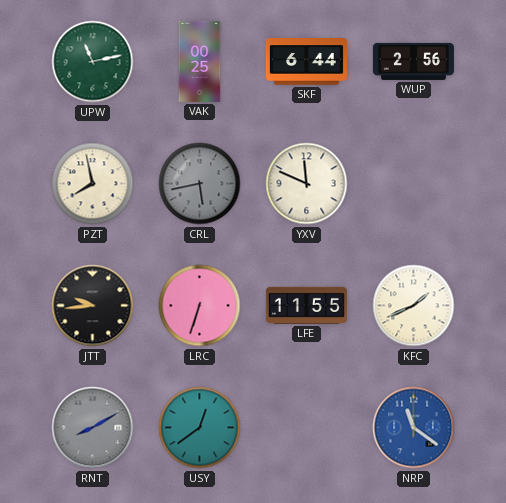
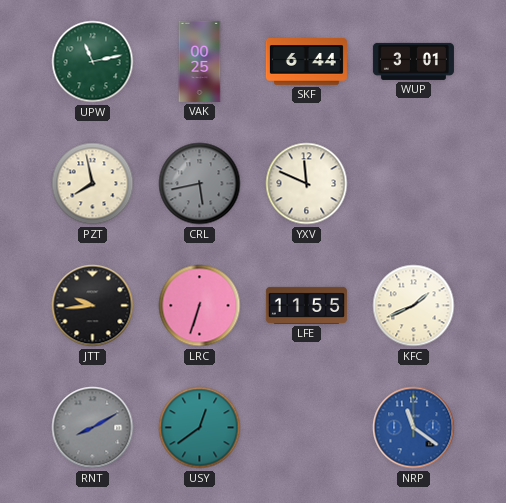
WUP: 2:56 -> 3:01
